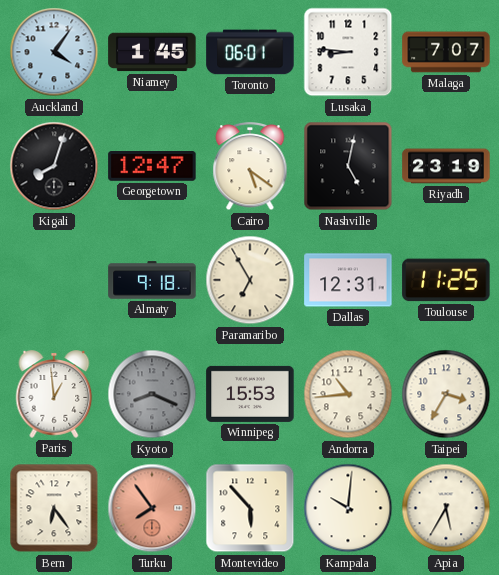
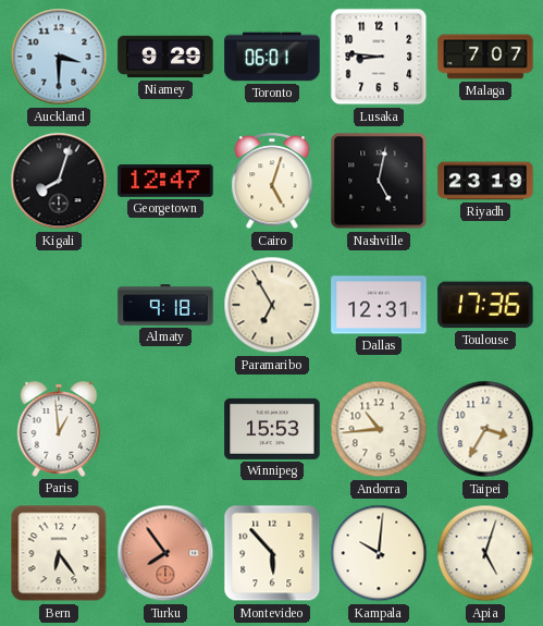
Auckland: 4:06 -> 3:30
Niamey: 1:45 -> 9:29
Cairo: 5:21 -> 5:03
Toulouse: 11:25 -> 17:36
Kyoto: 8:19 -> none
Apia: 5:35 -> 5:03
